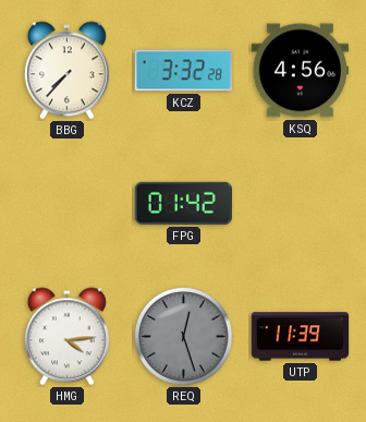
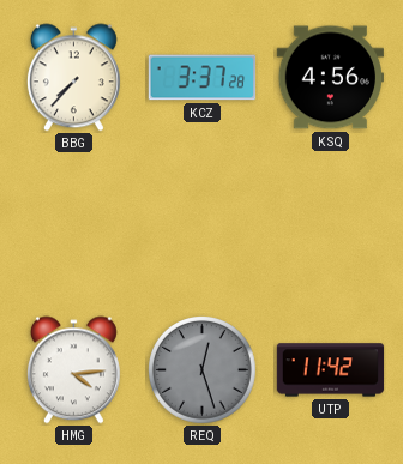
KCZ: 3:32 -> 3:37
FPG: 01:42 -> none
UTP: 11:39 -> 11:42
